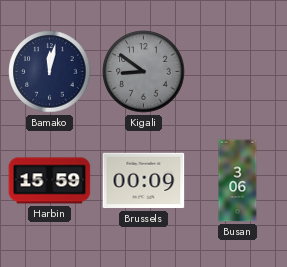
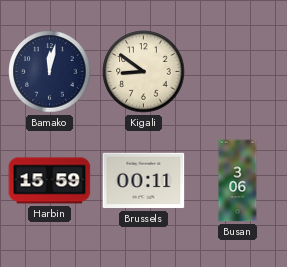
Kigali dial: grey -> cream
Brussels: 00:09 -> 00:11
